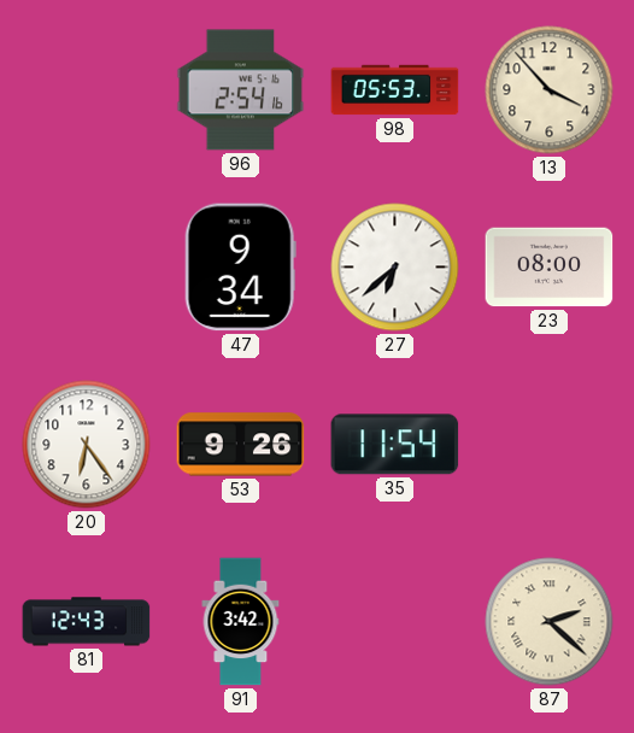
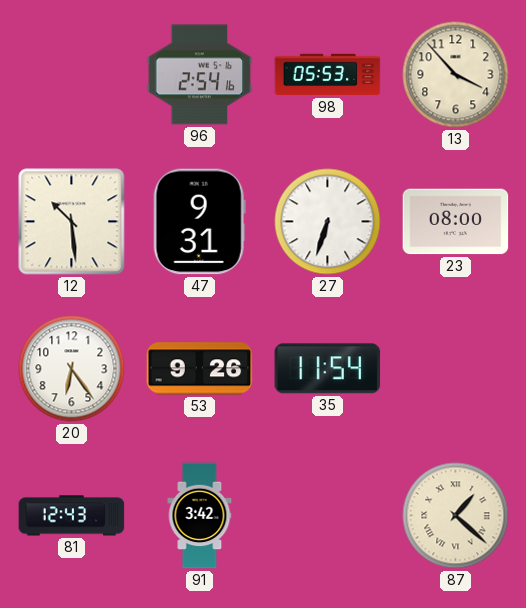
12: none -> 10:29
47: 9:34 -> 9:31
27: 6:38 -> 6:33
87: 2:22 -> 1:22
